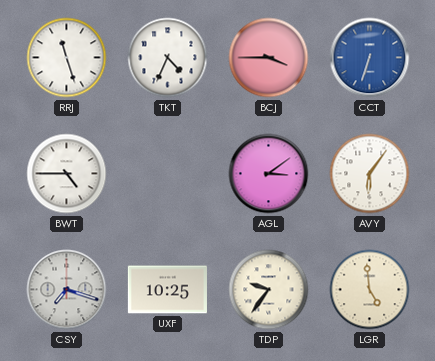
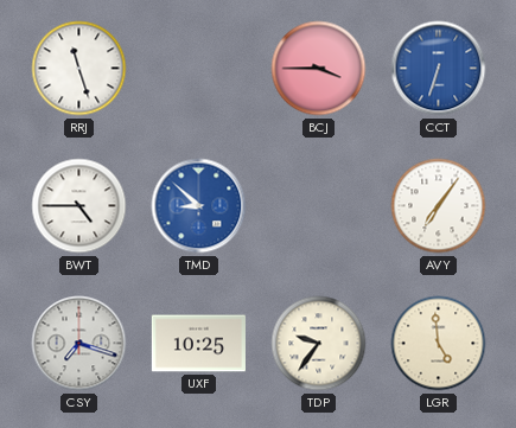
TKT: 4:34 -> none
TMD: none -> 8:52
AGL: 3:09 -> none
AVY: 6:06 -> 7:06
